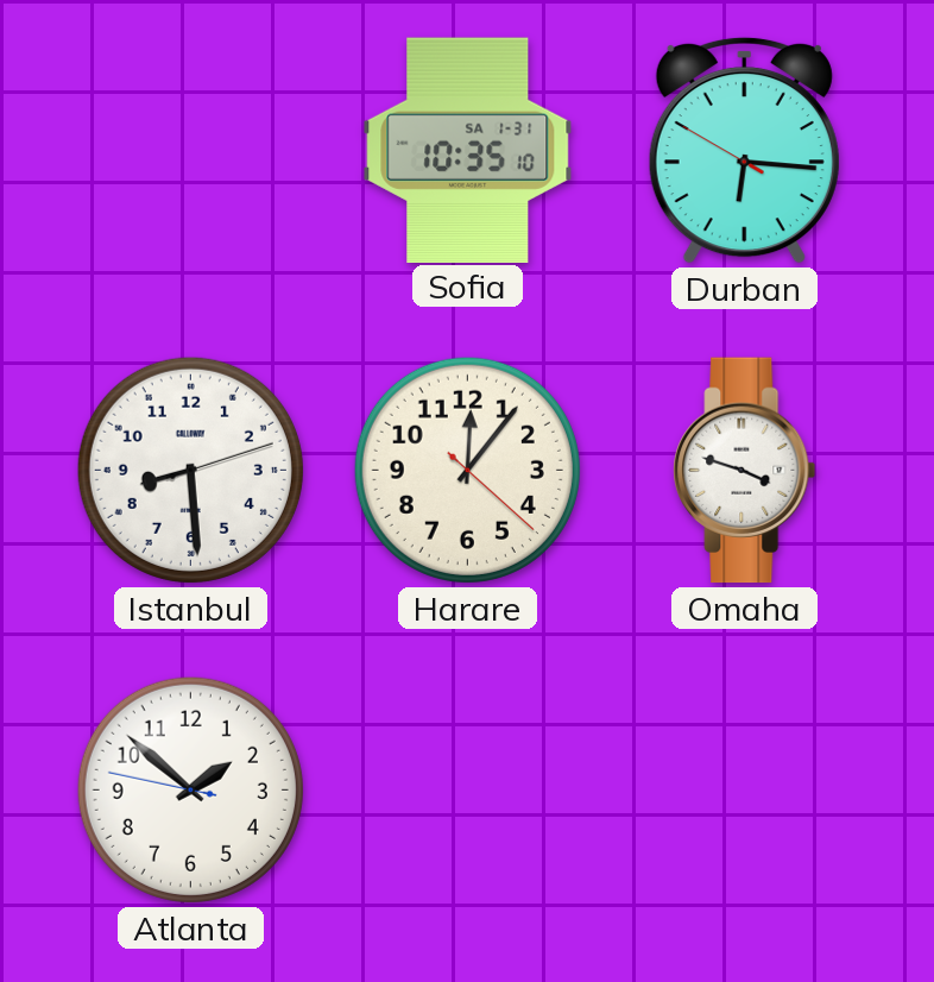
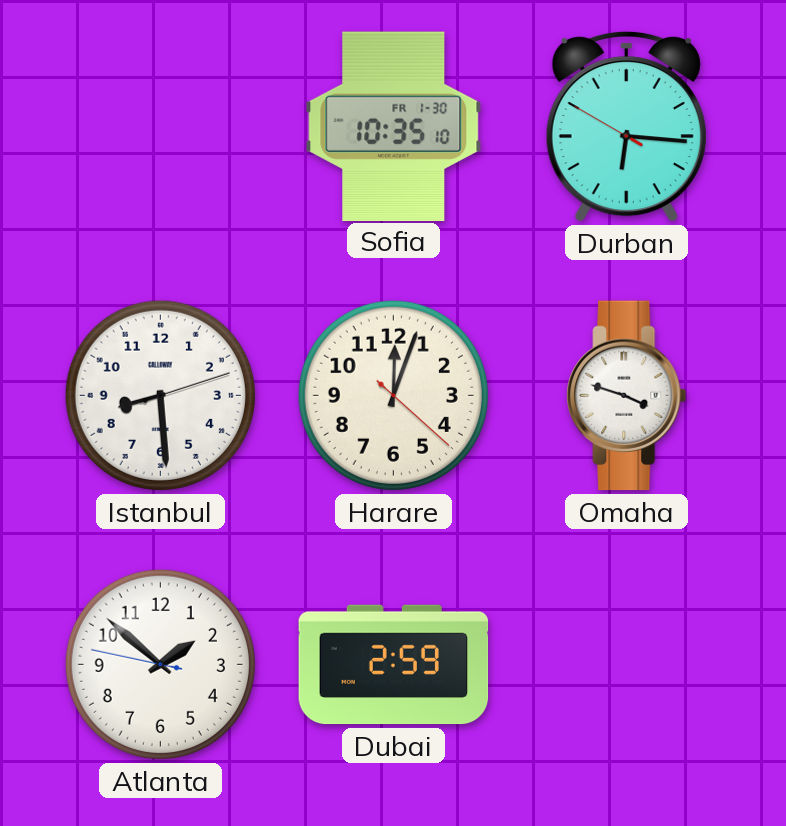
Sofia date: SA 1-31 -> FR 1-30
Harare: 12:06 -> 12:03
Dubai: none -> 2:59
